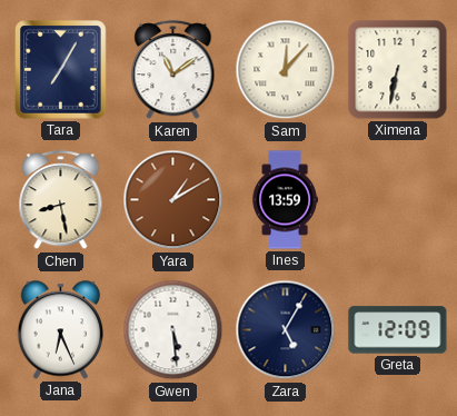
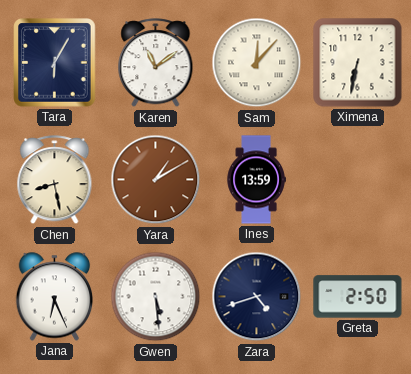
Tara: 7:05 -> 6:05
Zara: 5:05 -> 4:42
Greta: 12:09 -> 2:50
